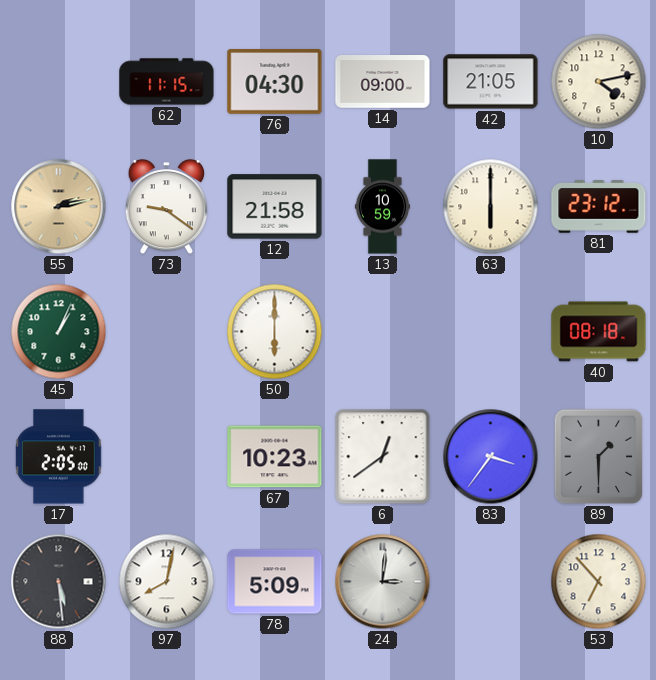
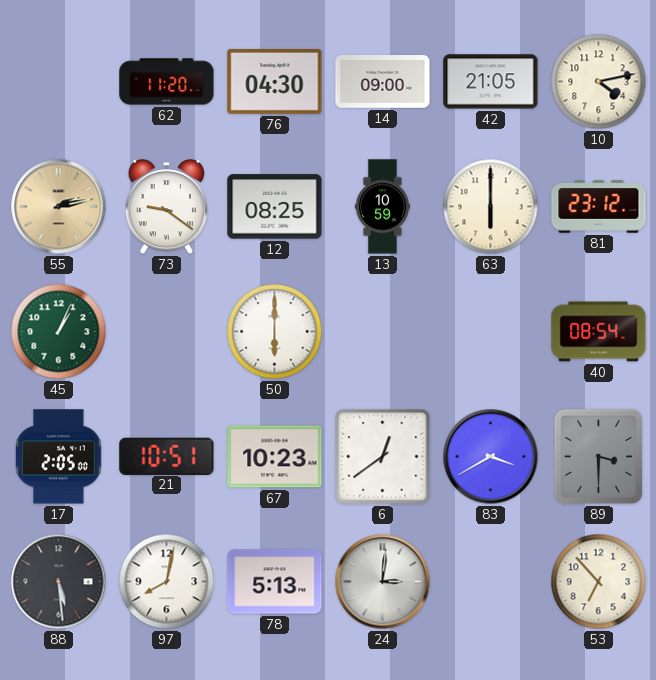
62: 11:15 -> 11:20
12: 21:58 -> 08:25
40: 08:18 -> 08:54
21: none -> 10:51
83: 3:36 -> 3:40
89: 1:30 -> 3:30
78: 5:09 -> 5:13
